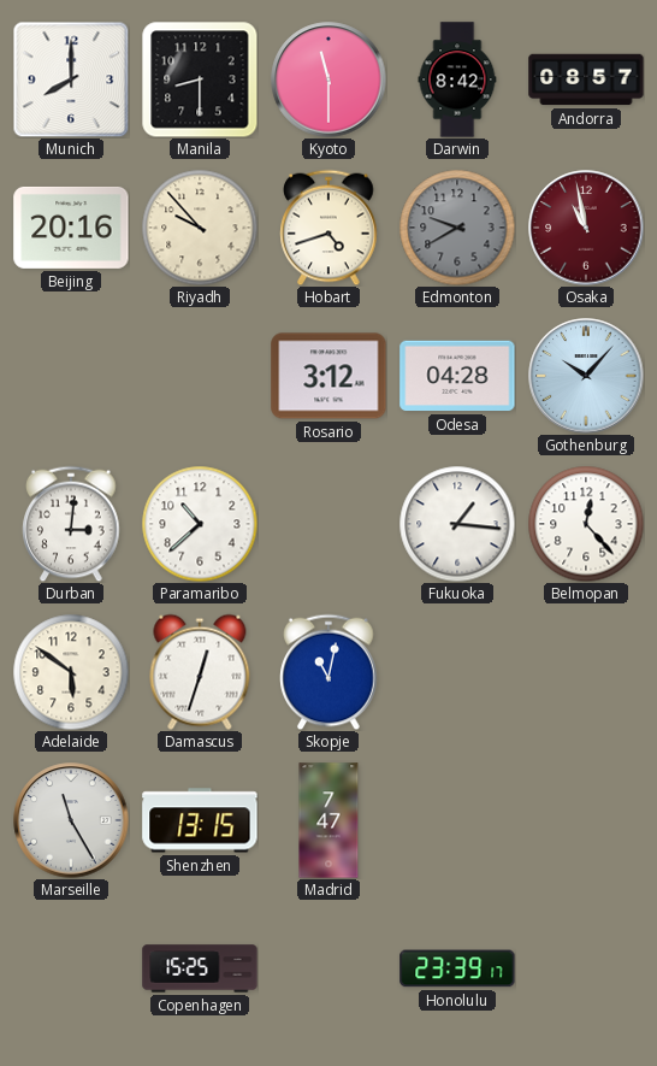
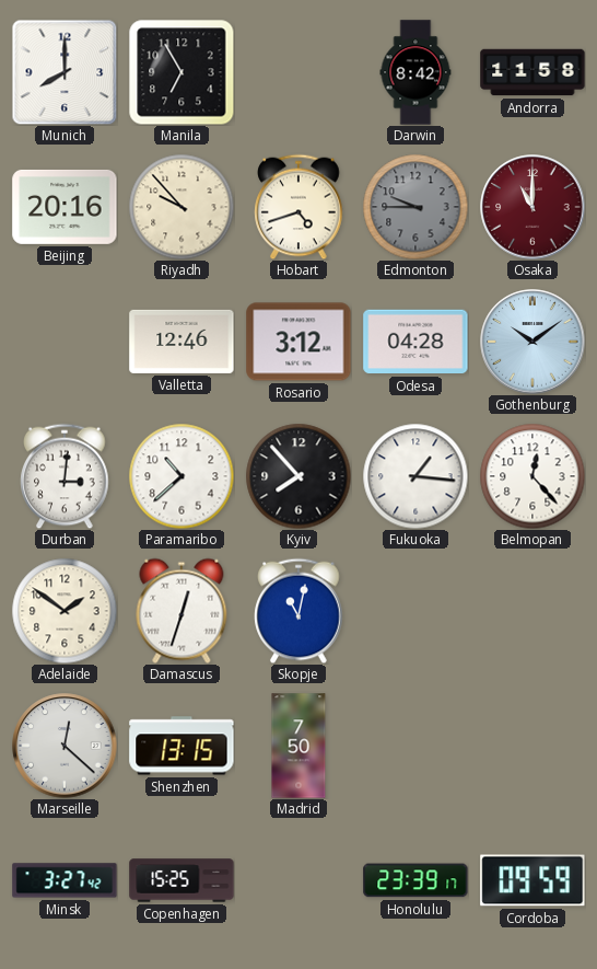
Manila: 8:30 -> 6:55
Kyoto: 11:30 -> none
Andorra: 08:57 -> 11:58
Edmonton: 9:40 -> 9:45
Osaka: 10:58 -> 11:00
Valletta: none -> 12:46
Gothenburg: 10:07 -> 10:09
Kyiv: none -> 7:53
Adelaide: 5:51 -> 1:51
Marseille: 11:25 -> 12:22
Madrid: 7:47 -> 7:50
Minsk: none -> 3:27
Cordoba: none -> 09:59
